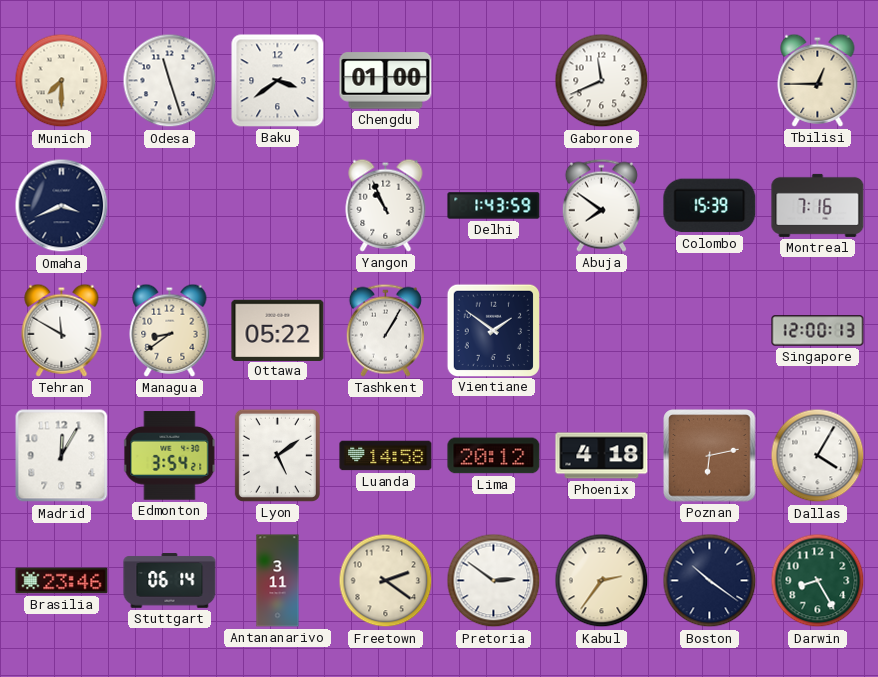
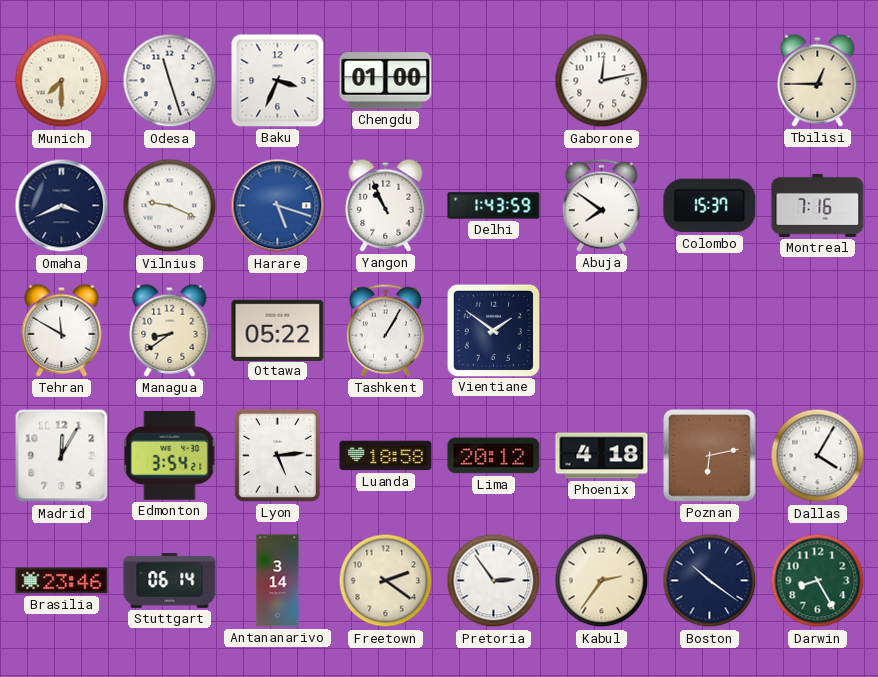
Baku: 3:39 -> 3:34
Gaborone: 11:41 -> 12:13
Vilnius: none -> 9:19
Harare: none -> 5:18
Colombo: 15:39 -> 15:37
Singapore: 12:00 -> none
Lyon: 5:09 -> 5:14
Luanda: 14:58 -> 18:58
Antananarivo: 3:11 -> 3:14
Pretoria: 2:51 -> 2:54
